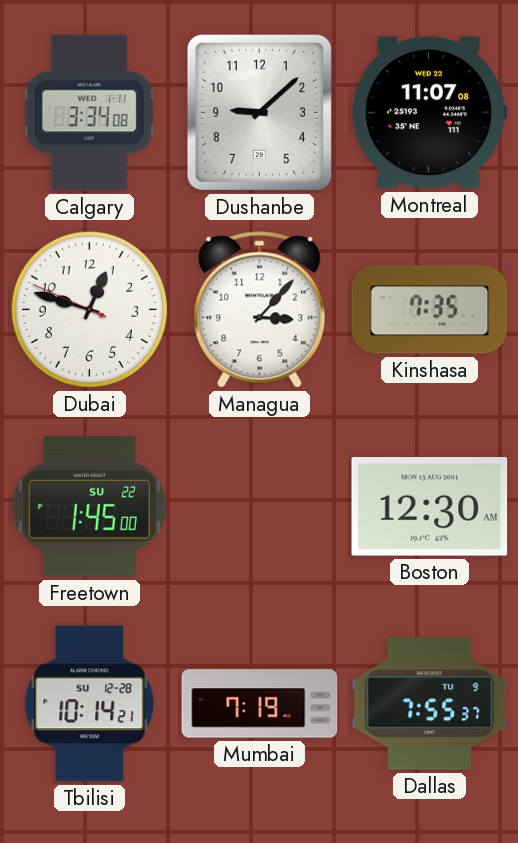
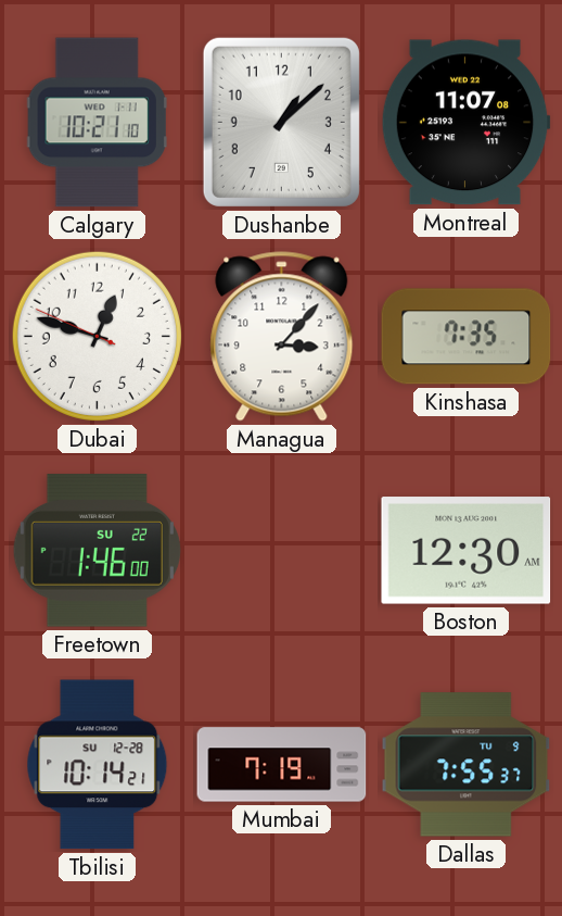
Calgary: 3:34 -> 10:21
Dushanbe: 9:08 -> 1:08
Freetown: 1:45 -> 1:46
